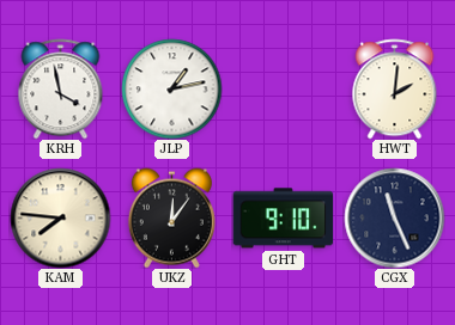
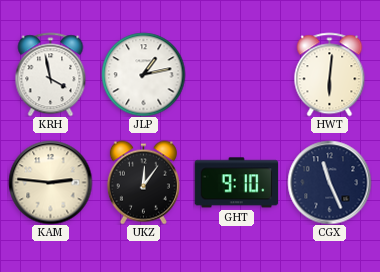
HWT: 2:01 -> 6:01
KAM: 7:46 -> 2:46
